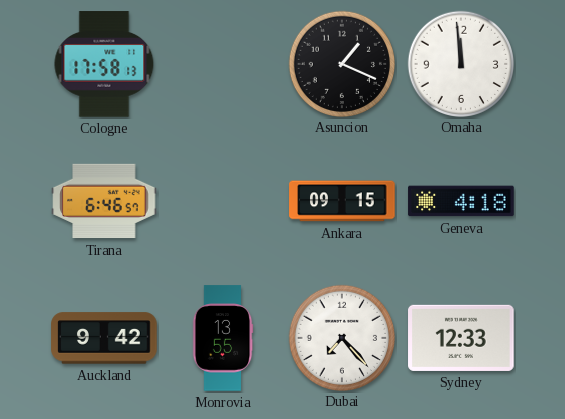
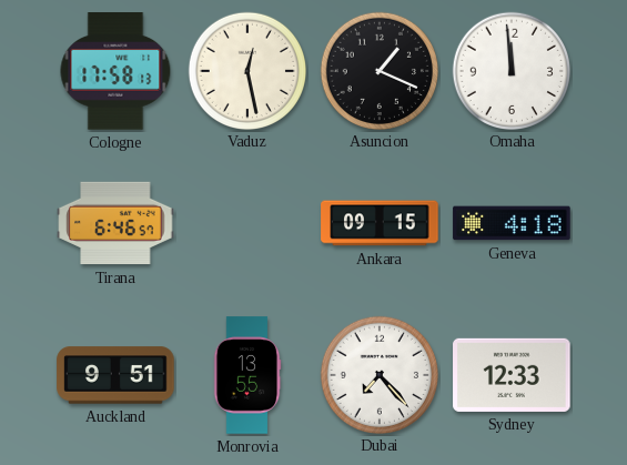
Vaduz: none -> 12:28
Auckland: 9:42 -> 9:51
